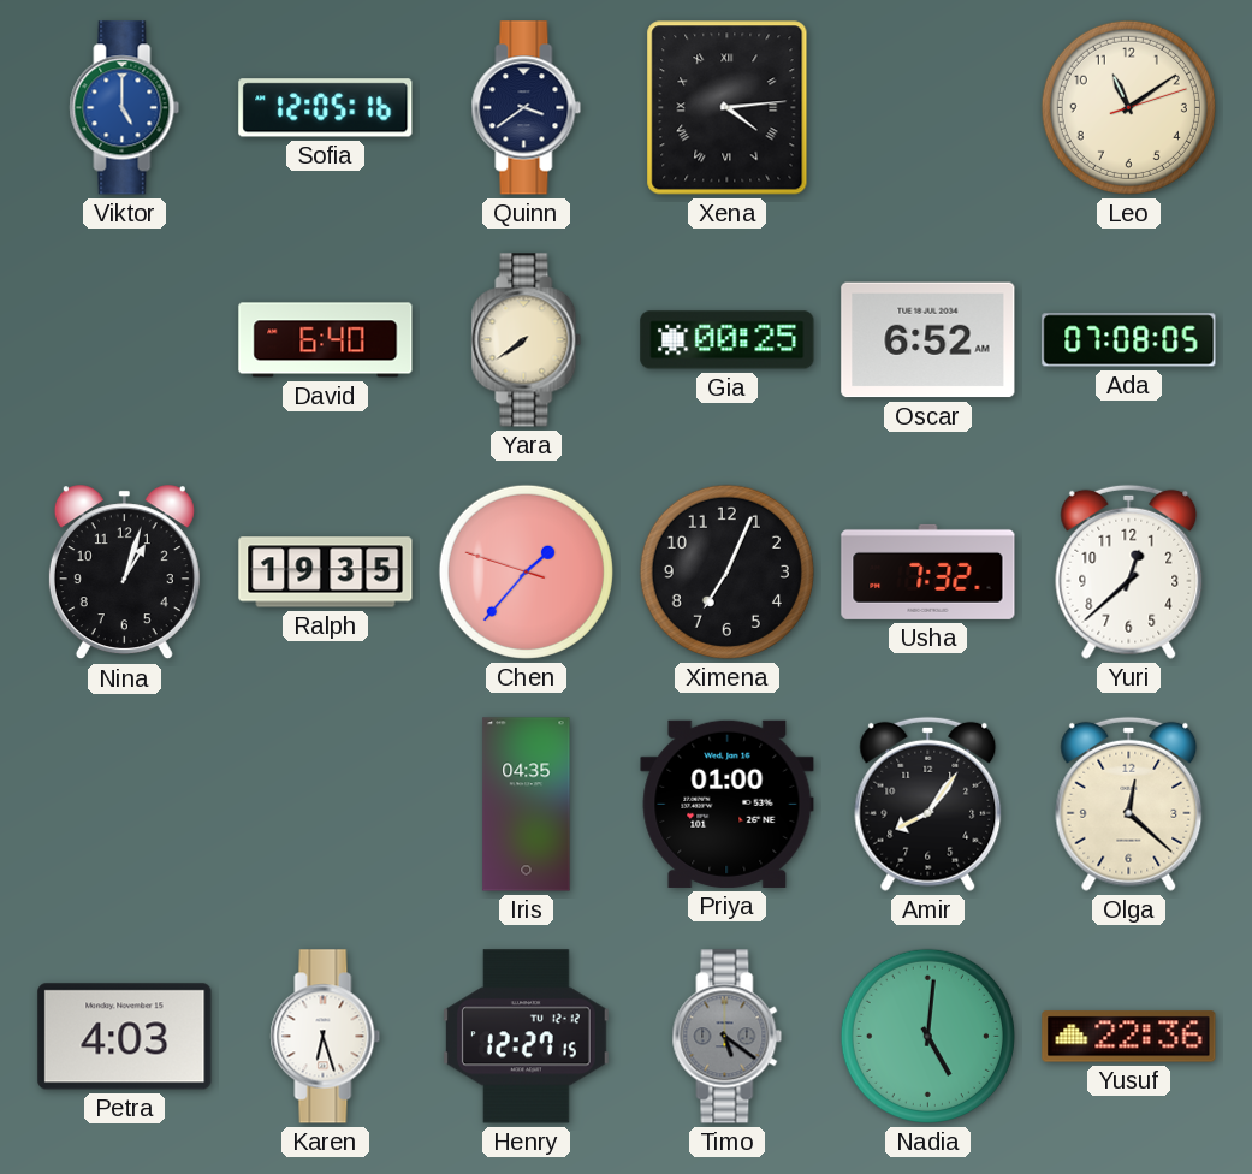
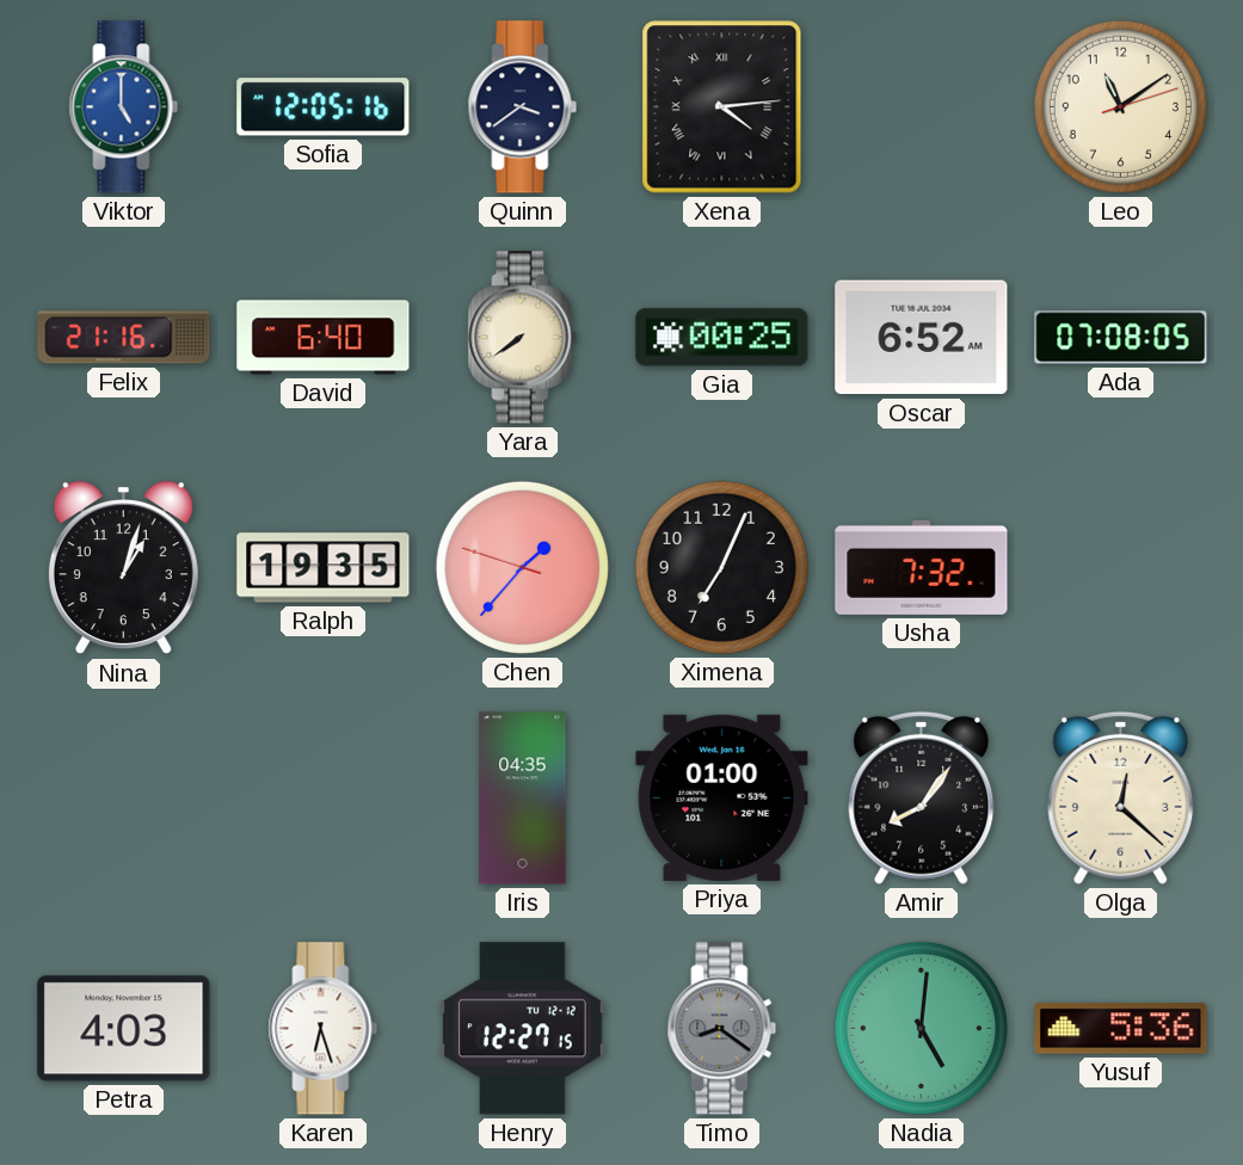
Felix: none -> 21:16
Yuri: 12:38 -> none
Timo: 5:21 -> 8:21
Yusuf: 22:36 -> 5:36
